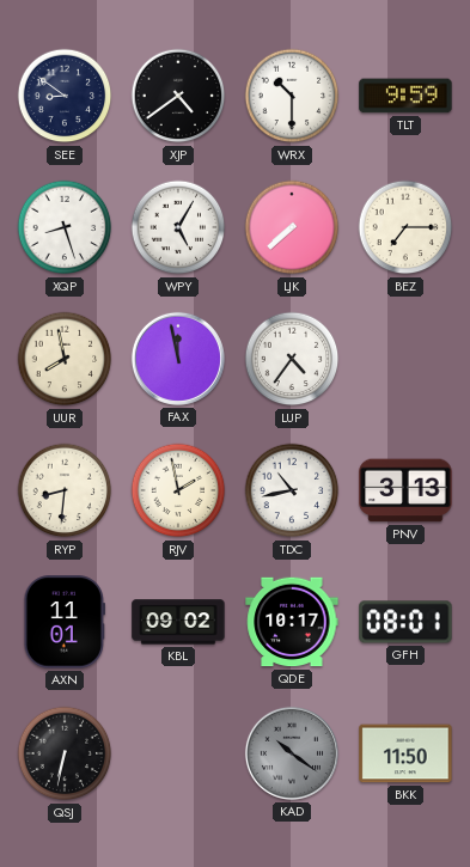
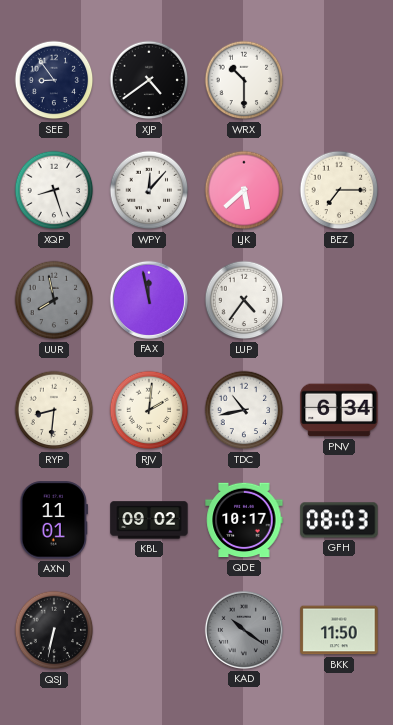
SEE: 8:51 -> 8:54
TLT: 9:59 -> none
WPY: 5:05 -> 12:07
LJK: 7:38 -> 5:38
UUR dial: cream -> grey
RJV: 1:58 -> 2:01
PNV: 3:13 -> 6:34
GFH: 08:01 -> 08:03
